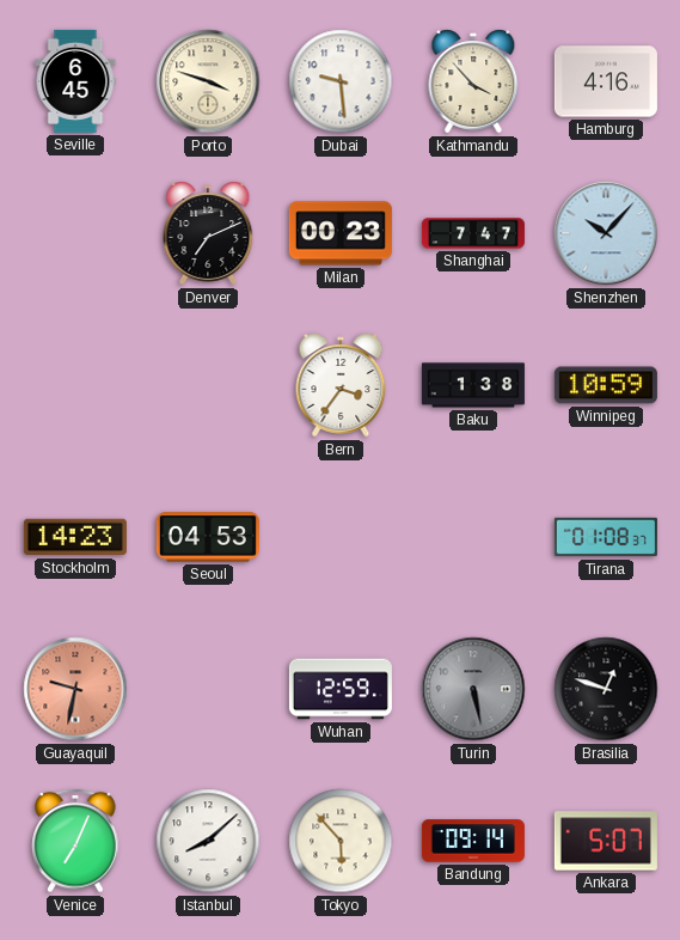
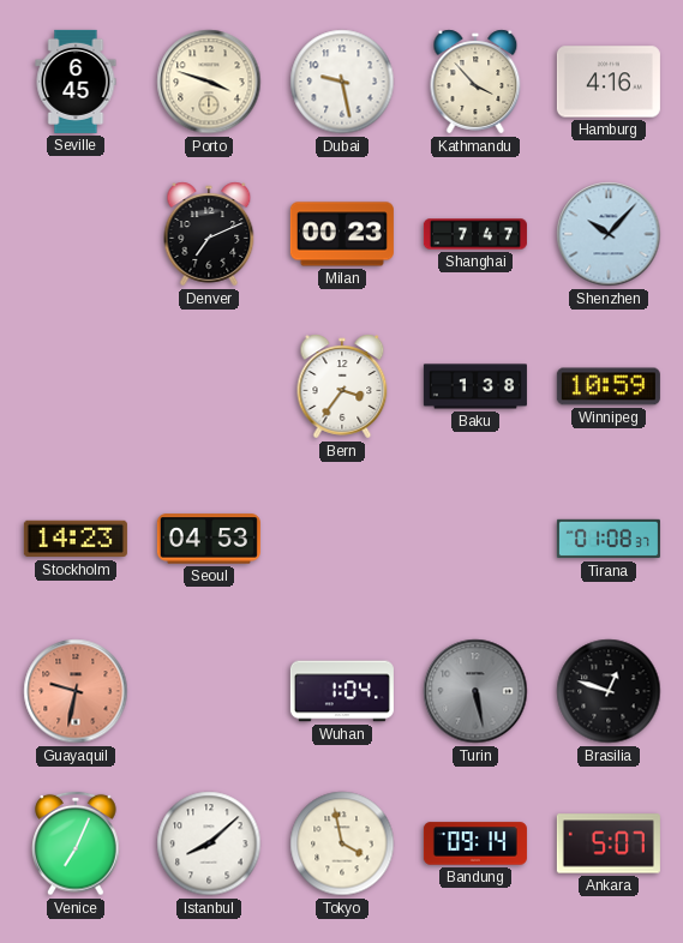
Dubai: 9:29 -> 9:28
Wuhan: 12:59 -> 1:04
Tokyo: 5:53 -> 3:58
